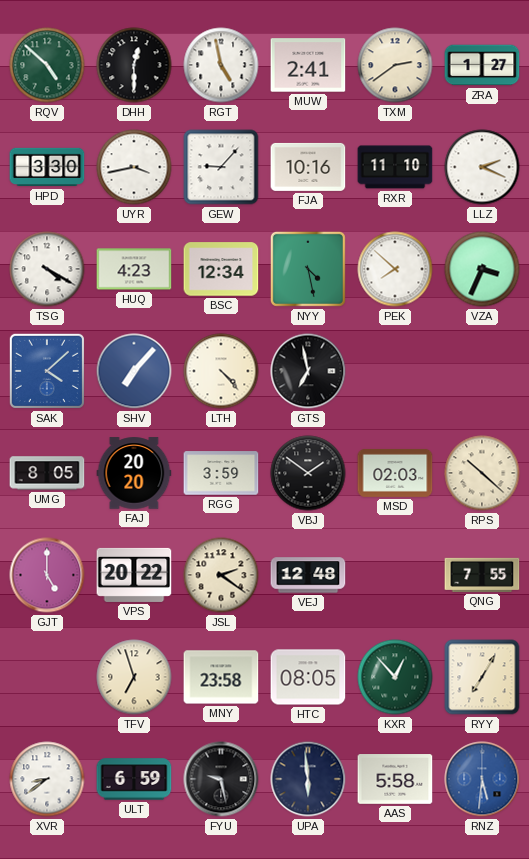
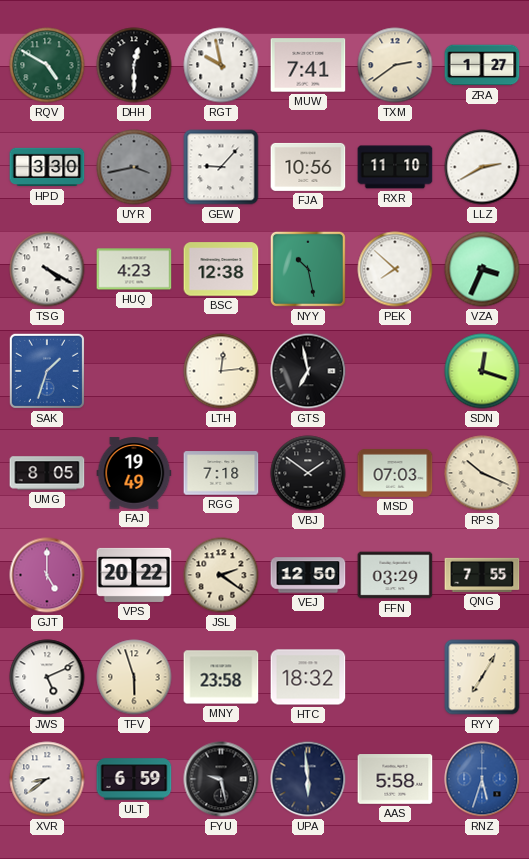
RQV: 4:52 -> 4:50
RGT: 4:58 -> 9:58
MUW: 2:41 -> 7:41
UYR dial: white -> grey
FJA: 10:16 -> 10:56
LLZ: 2:19 -> 2:40
BSC: 12:34 -> 12:38
NYY: 4:28 -> 10:28
SAK: 4:08 -> 1:33
SHV: 7:07 -> none
LTH: 4:23 -> 12:14
SDN: none -> 12:18
FAJ: 20:20 -> 19:49
RGG: 3:59 -> 7:18
MSD: 02:03 -> 07:03
RPS: 10:22 -> 10:19
VEJ: 12:48 -> 12:50
FFN: none -> 03:29
JWS: none -> 5:11
TFV: 6:57 -> 5:57
HTC: 08:05 -> 18:32
KXR: 12:53 -> none
RNZ: 5:31 -> 5:33
